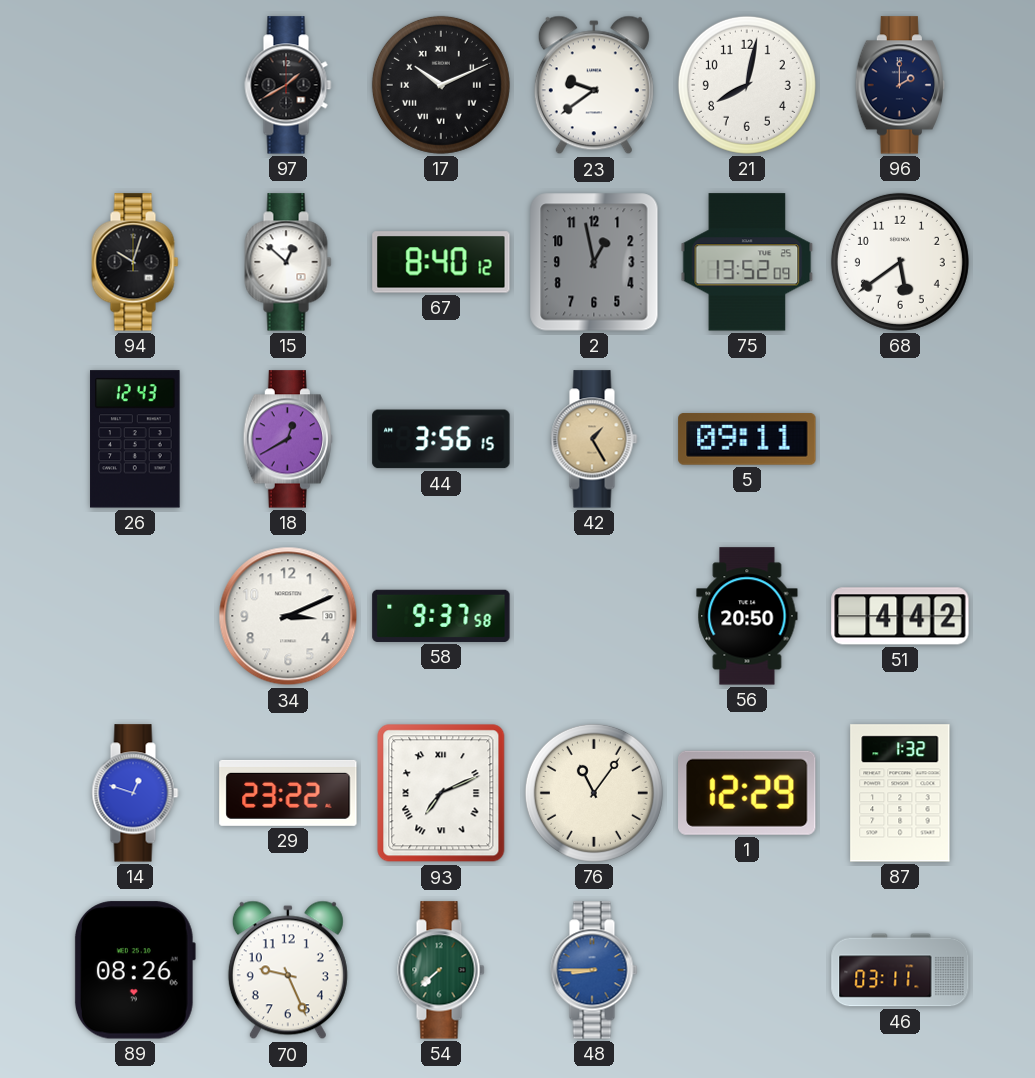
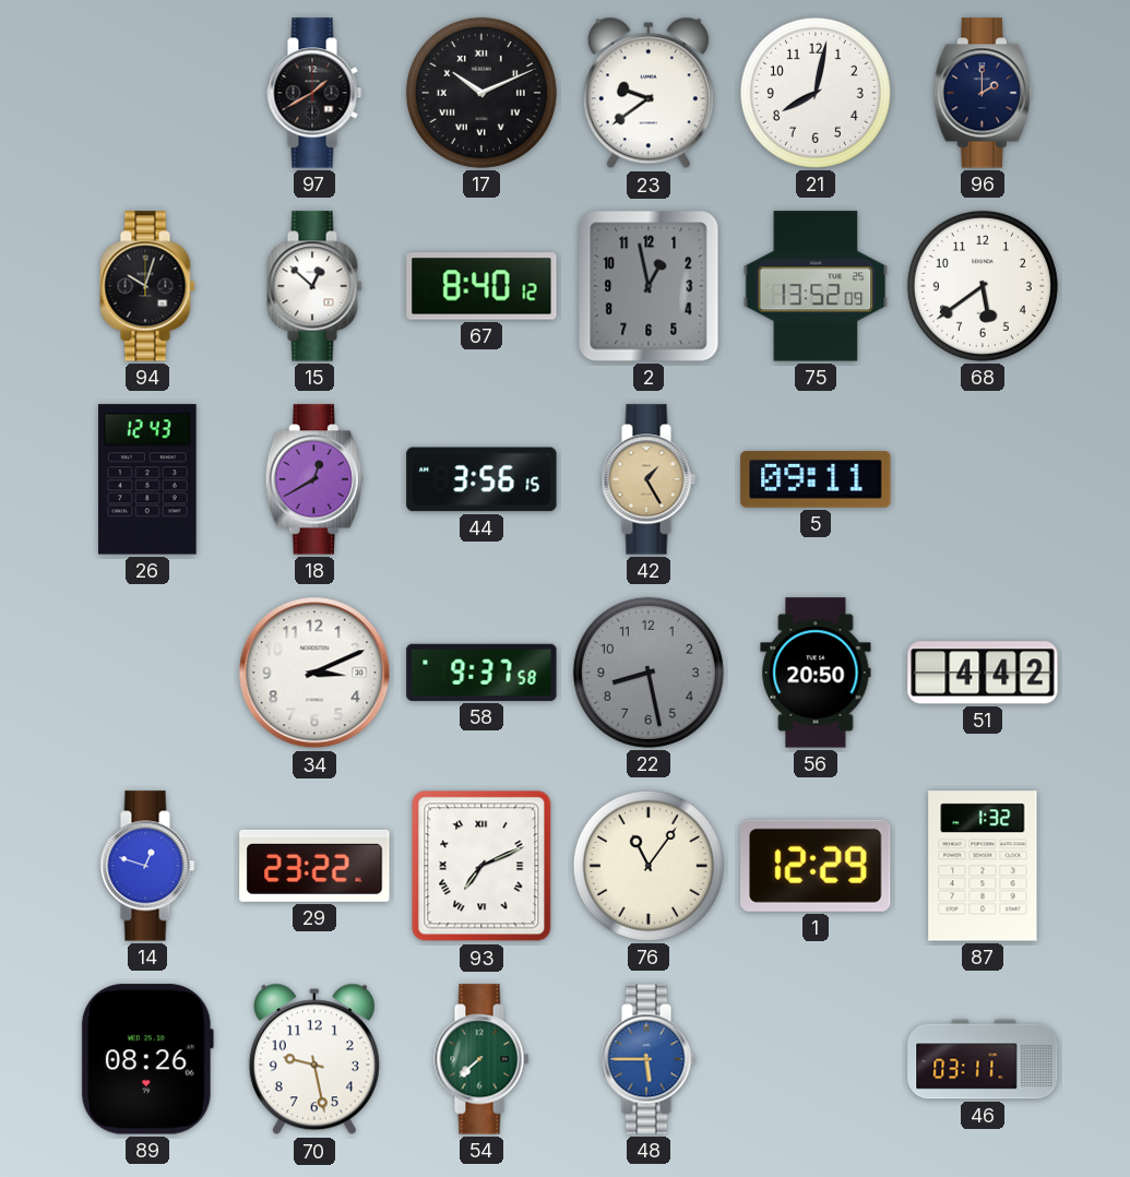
22: none -> 8:28
70: 9:26 -> 9:28
48: 8:45 -> 5:45
